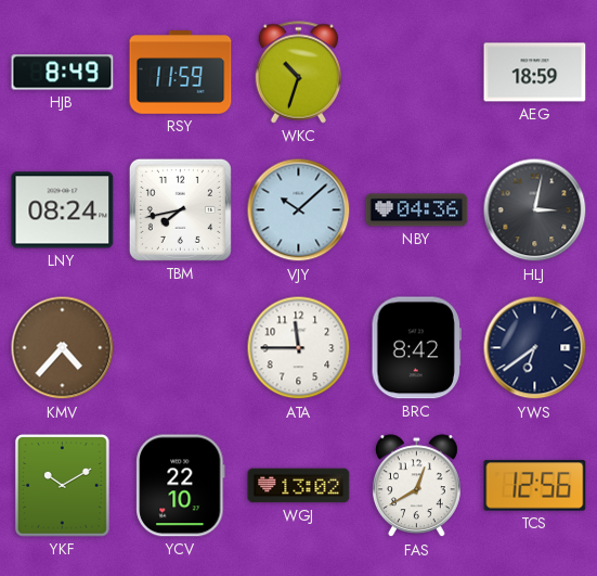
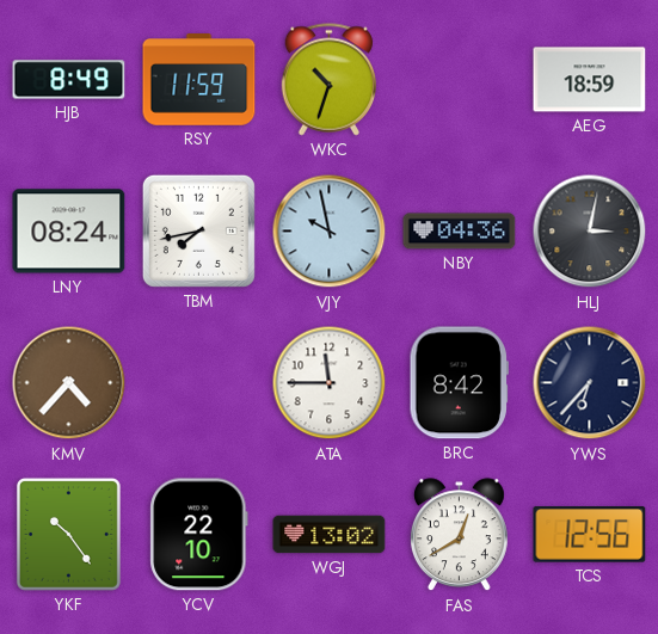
VJY: 10:08 -> 9:58
YWS: 6:39 -> 6:37
YKF: 10:10 -> 10:24
